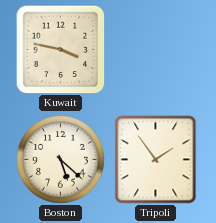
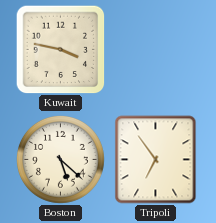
Tripoli: 1:54 -> 6:54
